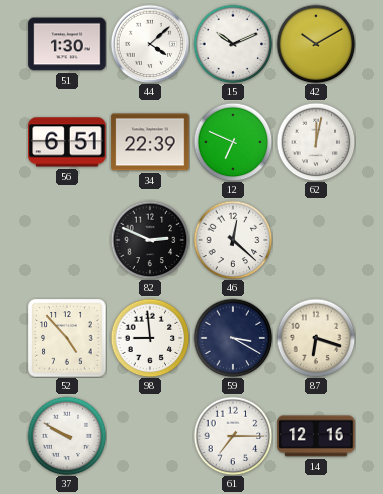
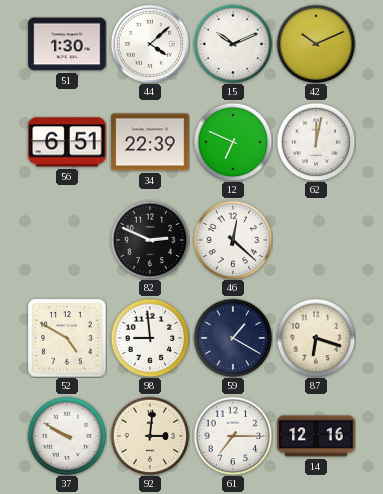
42: 10:10 -> 10:11
52: 4:53 -> 4:50
59: 3:20 -> 1:20
92: none -> 3:01
